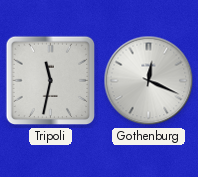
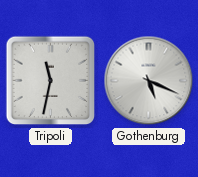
Gothenburg: 12:19 -> 5:19
